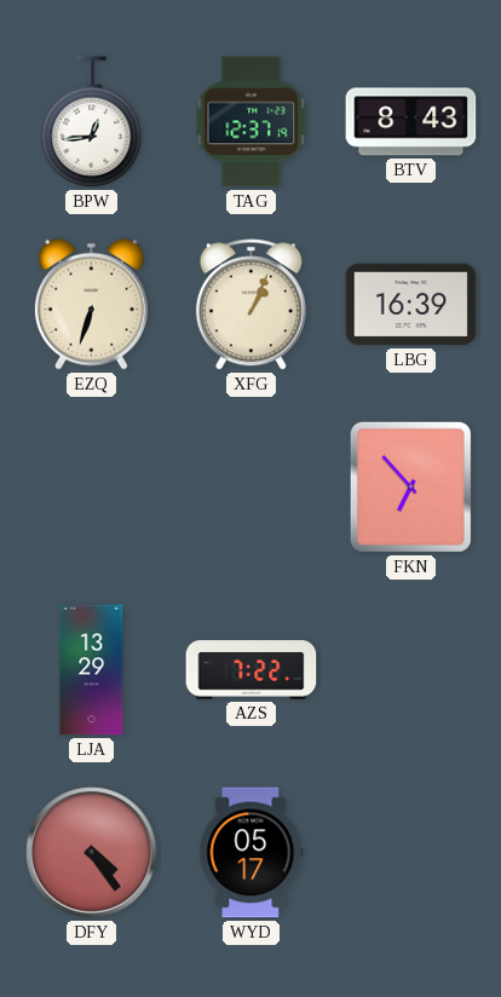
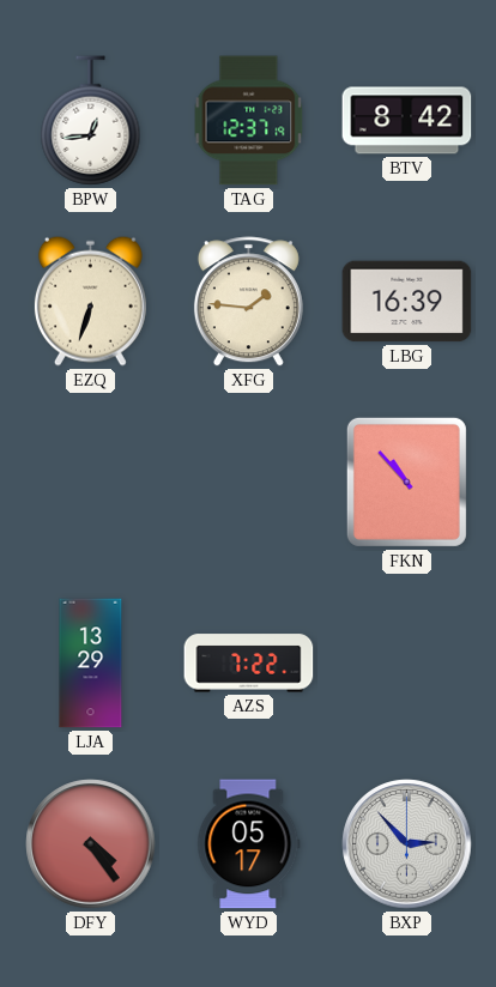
BTV: 8:43 -> 8:42
XFG: 1:04 -> 1:46
FKN: 6:53 -> 10:53
BXP: none -> 2:53
